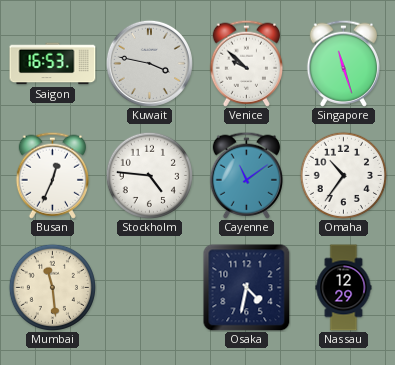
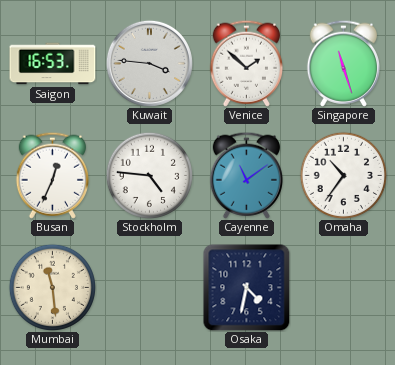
Kuwait: 3:47 -> 3:46
Venice: 9:52 -> 1:52
Nassau: 12:29 -> none
